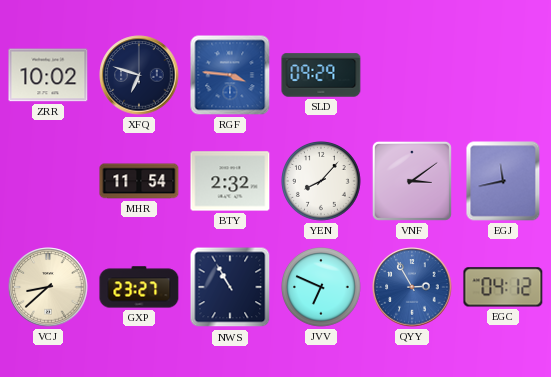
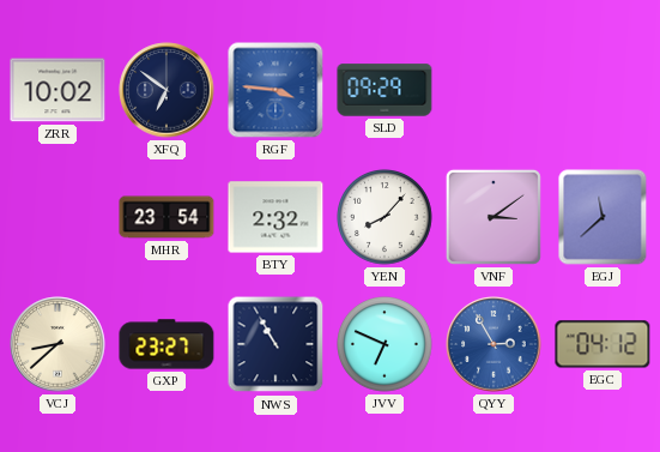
XFQ: 6:48 -> 6:51
MHR: 11:54 -> 23:54
EGJ: 11:43 -> 11:38
